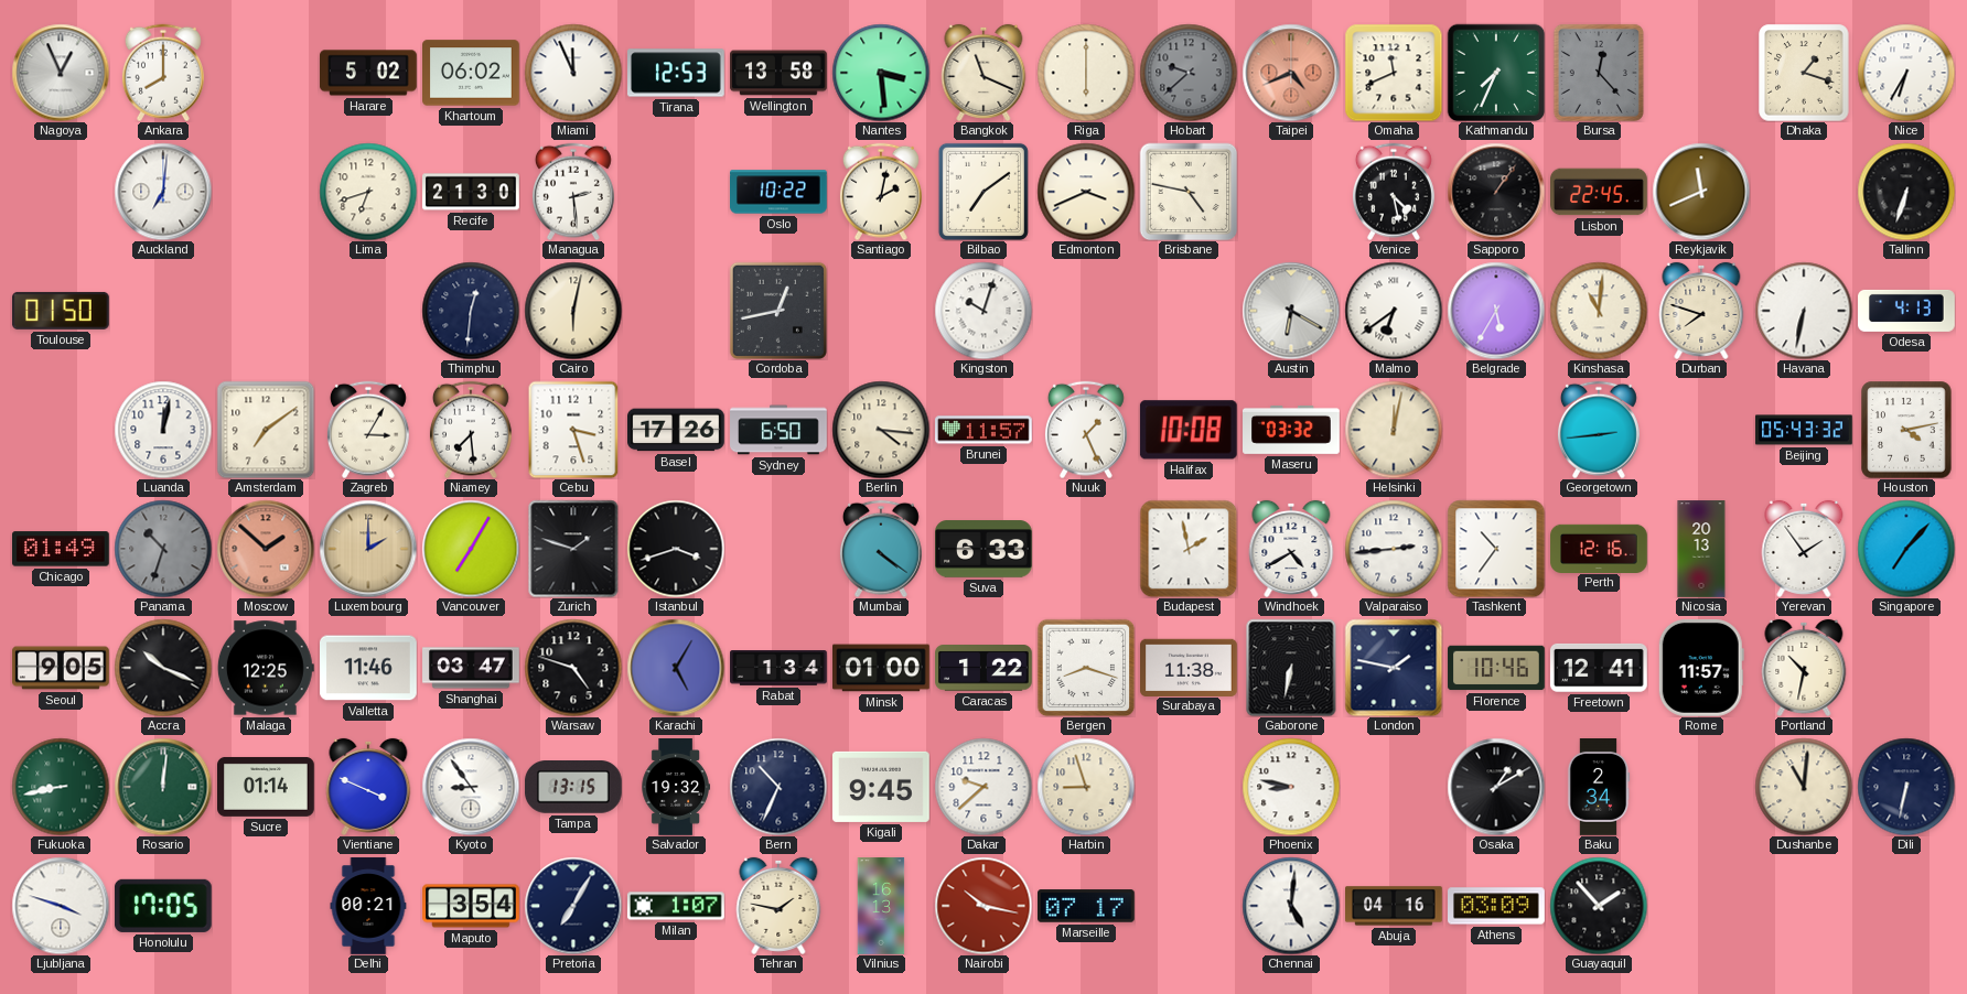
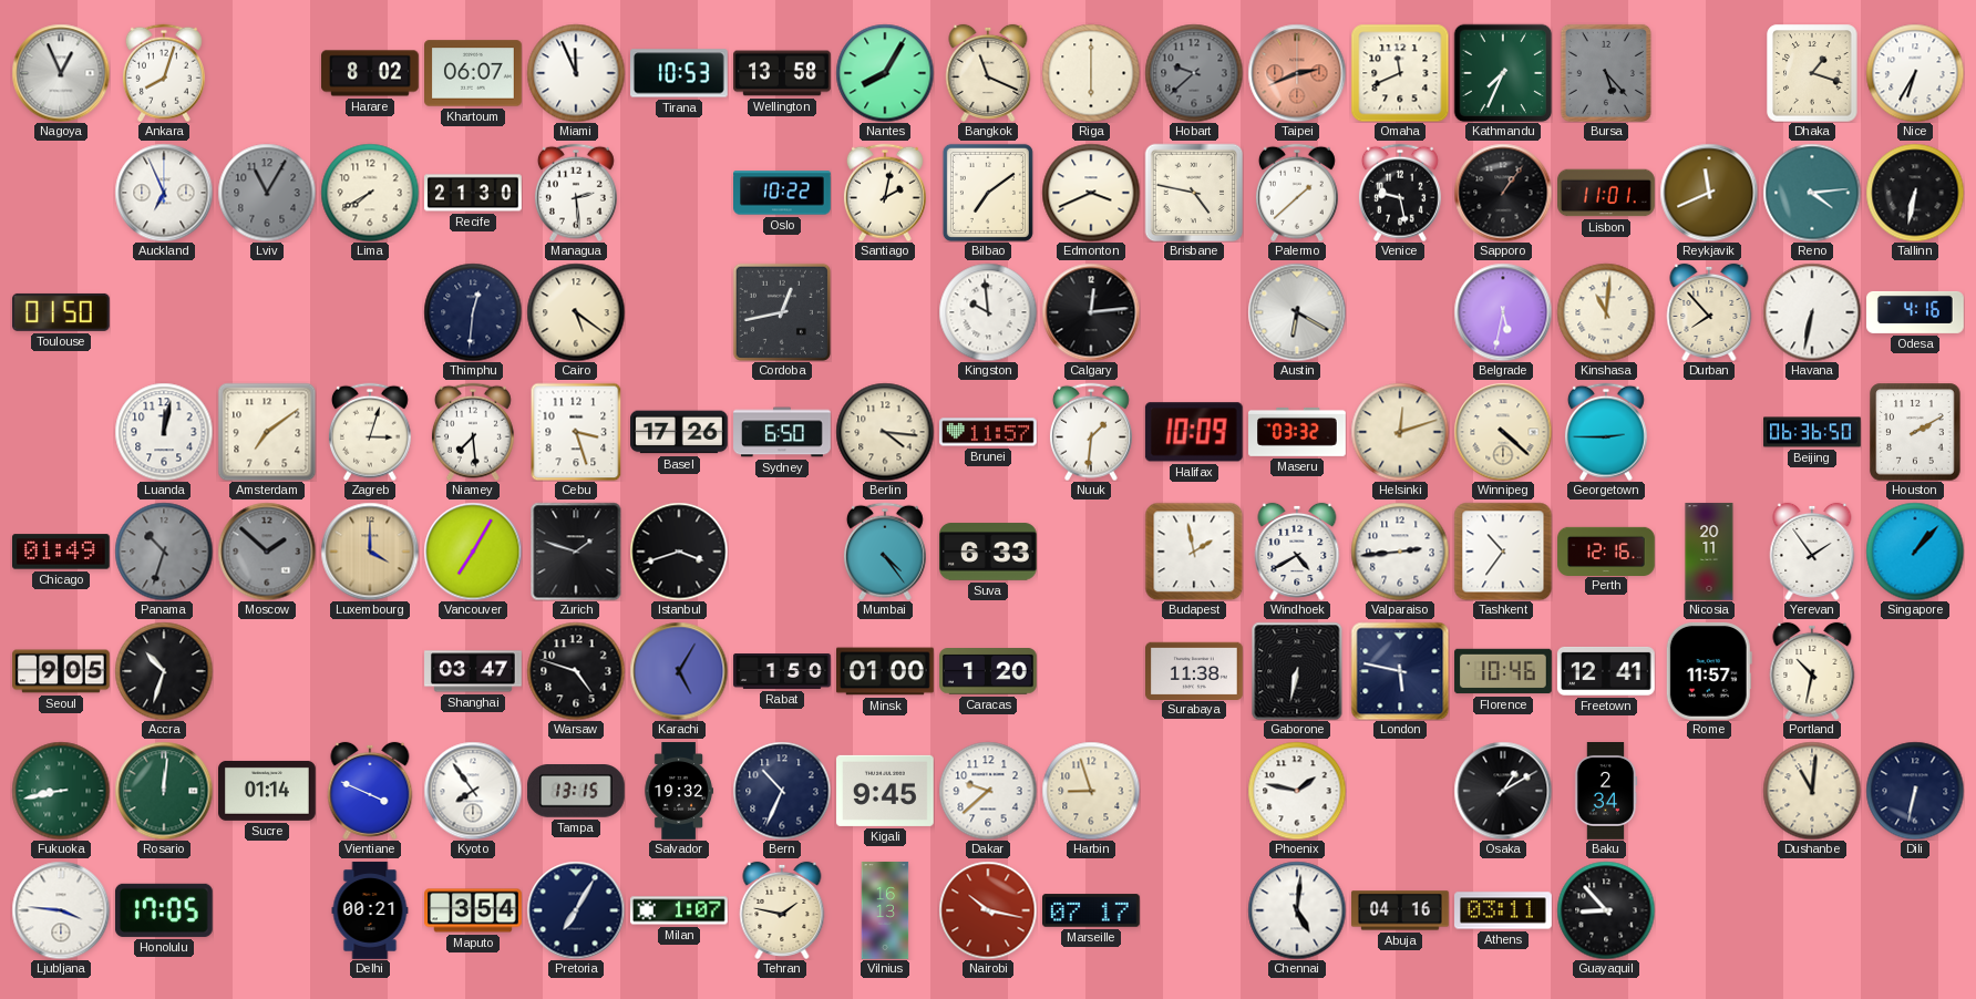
Ankara: 8:00 -> 8:03
Harare: 5:02 -> 8:02
Khartoum: 06:02 -> 06:07
Tirana: 12:53 -> 10:53
Nantes: 3:29 -> 8:05
Taipei: 4:41 -> 2:41
Bursa: 12:23 -> 5:23
Auckland: 7:01 -> 6:56
Lviv: none -> 11:05
Lima: 6:42 -> 7:40
Palermo: none -> 1:38
Venice: 4:28 -> 9:28
Lisbon: 22:45 -> 11:01
Reno: none -> 4:14
Tallinn: 6:33 -> 6:32
Cairo: 6:02 -> 5:21
Kingston: 10:03 -> 9:59
Calgary: none -> 12:14
Malmo: 6:39 -> none
Belgrade: 5:35 -> 5:32
Durban: 7:48 -> 7:53
Odesa: 4:13 -> 4:16
Zagreb: 3:05 -> 3:03
Nuuk: 1:26 -> 1:31
Halifax: 10:08 -> 10:09
Helsinki: 12:02 -> 12:12
Winnipeg: none -> 4:22
Georgetown: 2:44 -> 2:45
Beijing: 05:43 -> 06:36
Houston: 4:13 -> 2:10
Moscow dial: salmon -> grey
Luxembourg: 2:00 -> 4:00
Mumbai: 4:21 -> 4:24
Nicosia: 20:13 -> 20:11
Singapore: 7:07 -> 1:07
Accra: 10:19 -> 10:33
Malaga: 12:25 -> none
Valletta: 11:46 -> none
Rabat: 1:34 -> 1:50
Caracas: 1:22 -> 1:20
Bergen: 8:18 -> none
London: 1:47 -> 5:47
Kyoto: 8:54 -> 7:54
Phoenix: 8:47 -> 1:47
Ljubljana: 3:48 -> 3:46
Athens: 03:09 -> 03:11
Guayaquil: 1:53 -> 8:53
